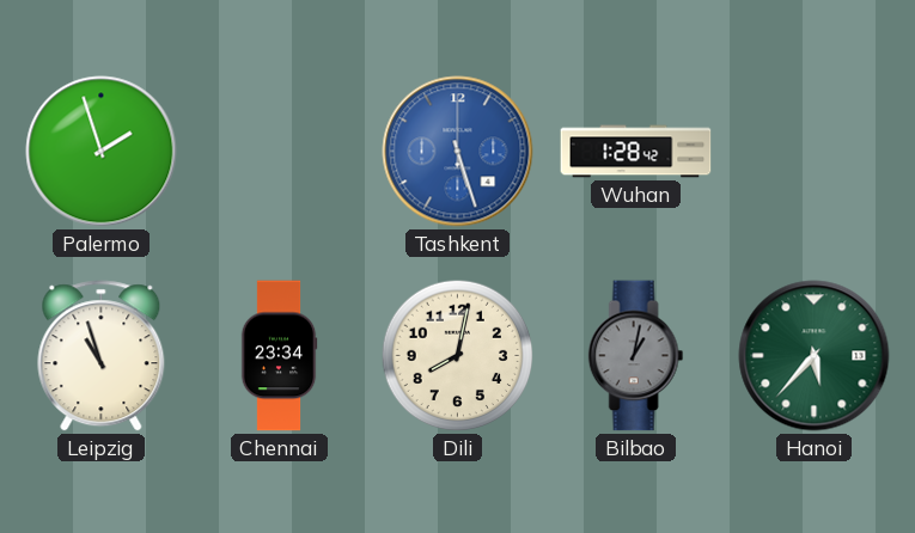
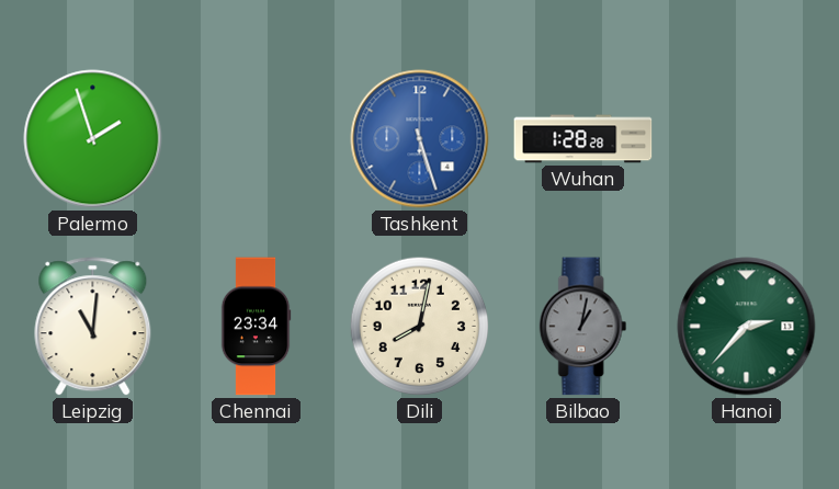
Wuhan: 1:28:42 -> 1:28:28
Leipzig: 10:57 -> 11:01
Hanoi: 5:37 -> 2:37
